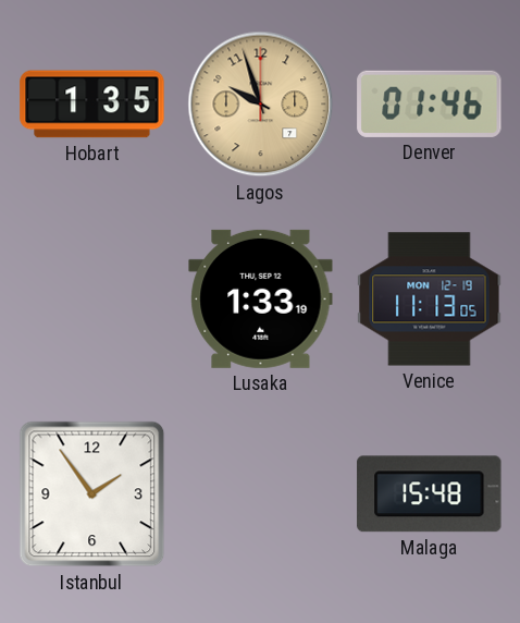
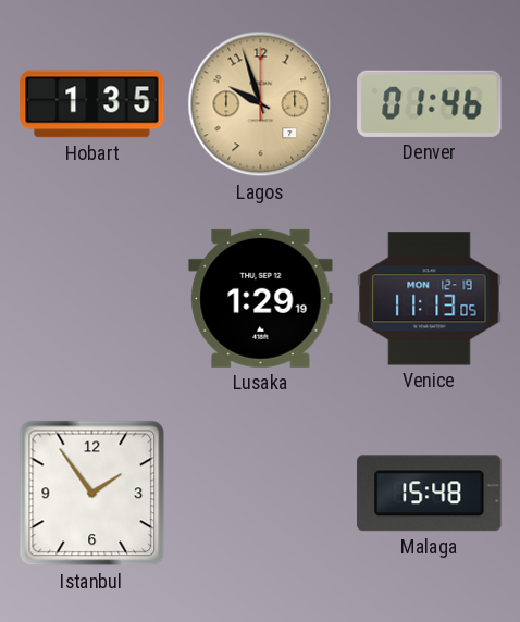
Lusaka: 1:33 -> 1:29
